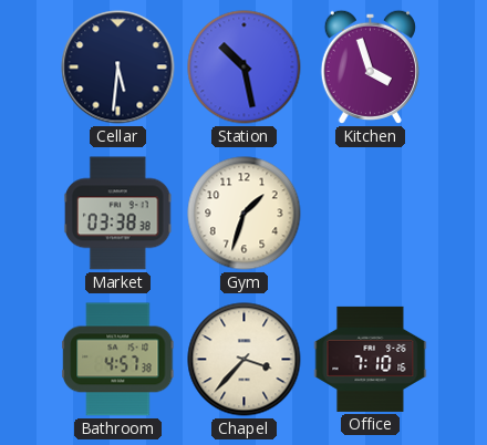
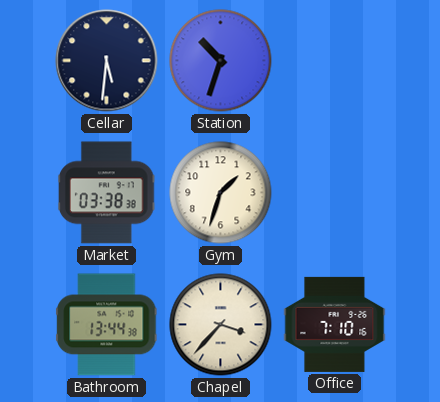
Station: 10:28 -> 10:33
Kitchen: 3:57 -> none
Bathroom: 4:57 -> 13:44
